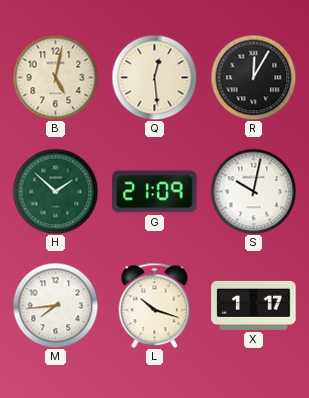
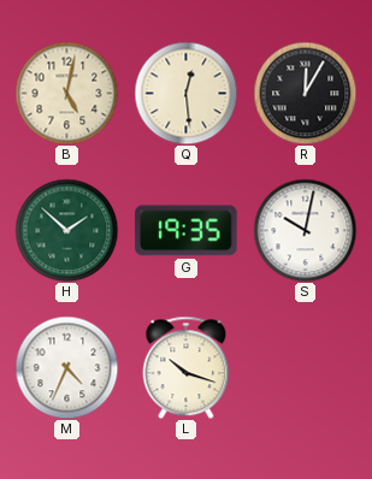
G: 21:09 -> 19:35
M: 7:44 -> 4:34
X: 1:17 -> none
